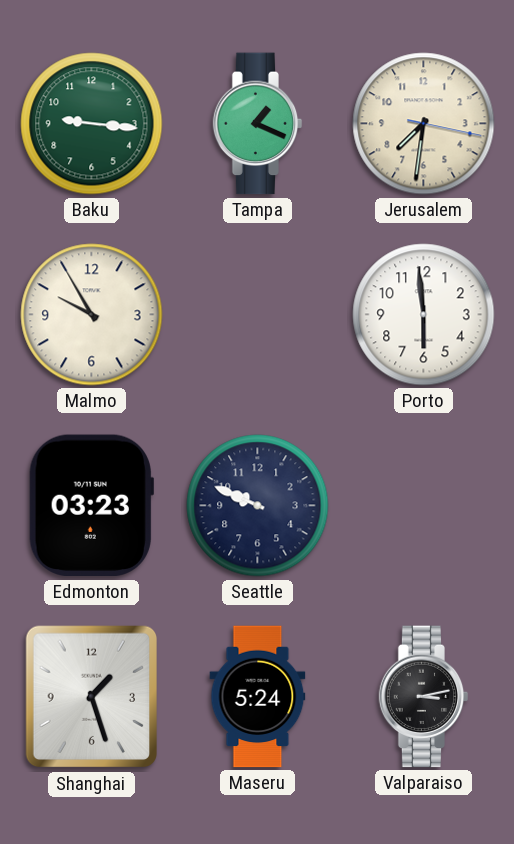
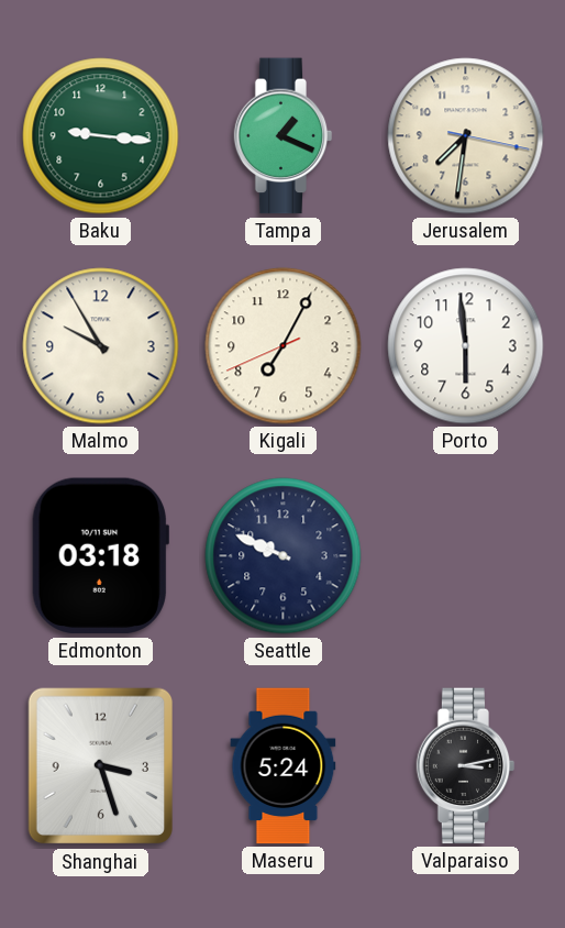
Kigali: none -> 7:04
Edmonton: 03:23 -> 03:18
Shanghai: 1:27 -> 3:27
